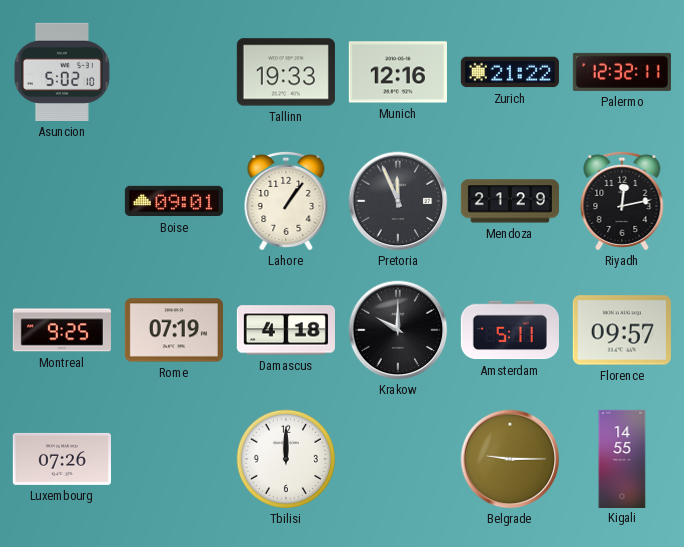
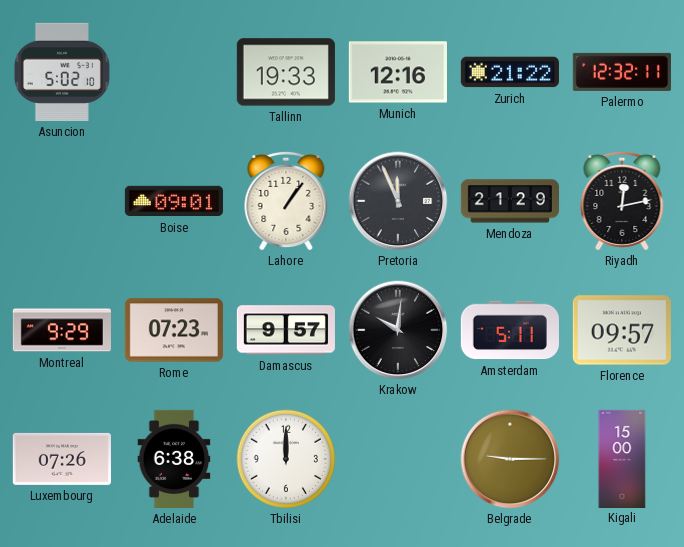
Montreal: 9:25 -> 9:29
Rome: 07:19 -> 07:23
Damascus: 4:18 -> 9:57
Krakow: 10:00 -> 10:01
Adelaide: none -> 6:38
Kigali: 14:55 -> 15:00
